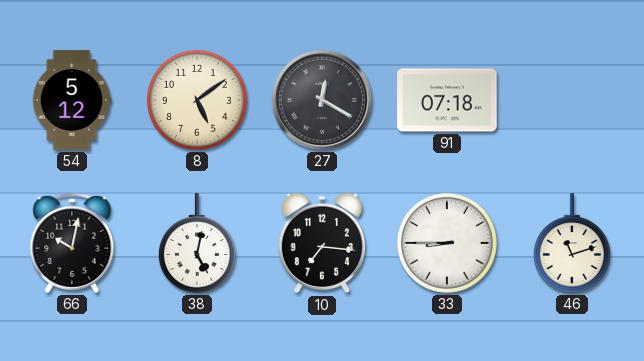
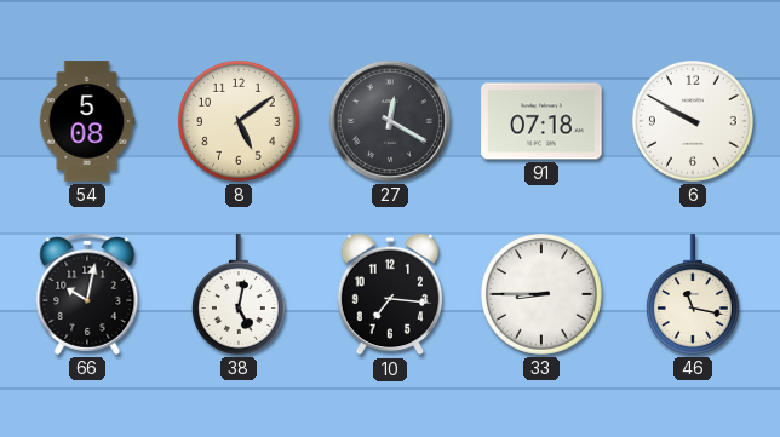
54: 5:12 -> 5:08
6: none -> 9:50
46: 11:12 -> 11:17
